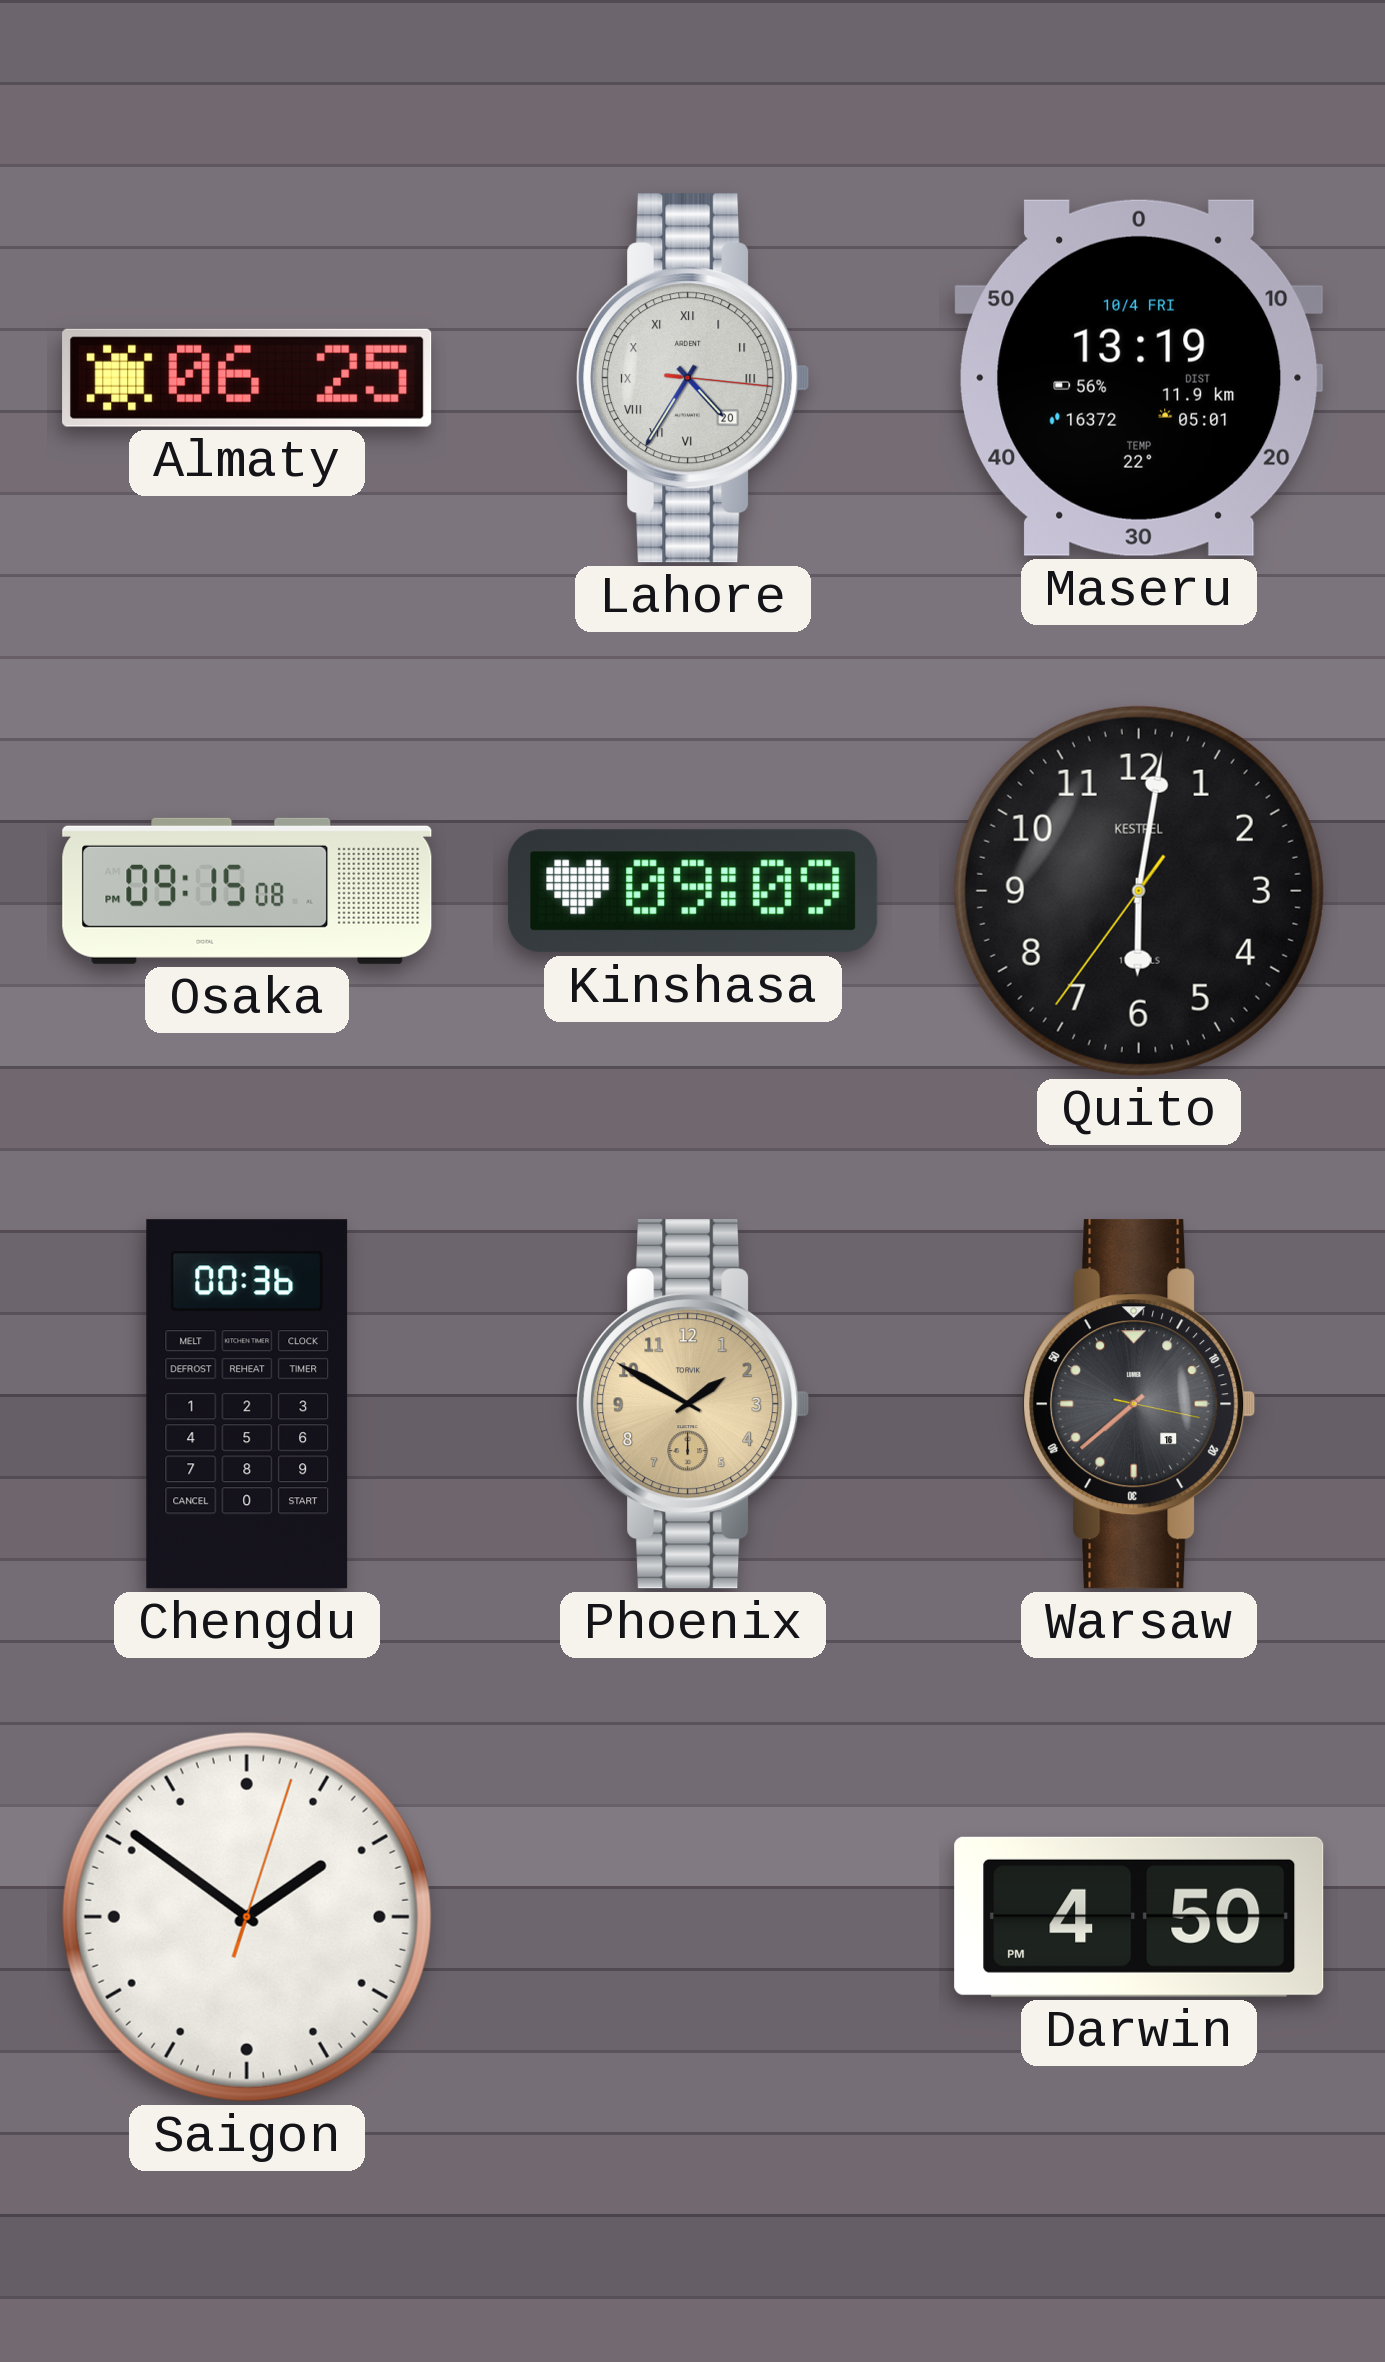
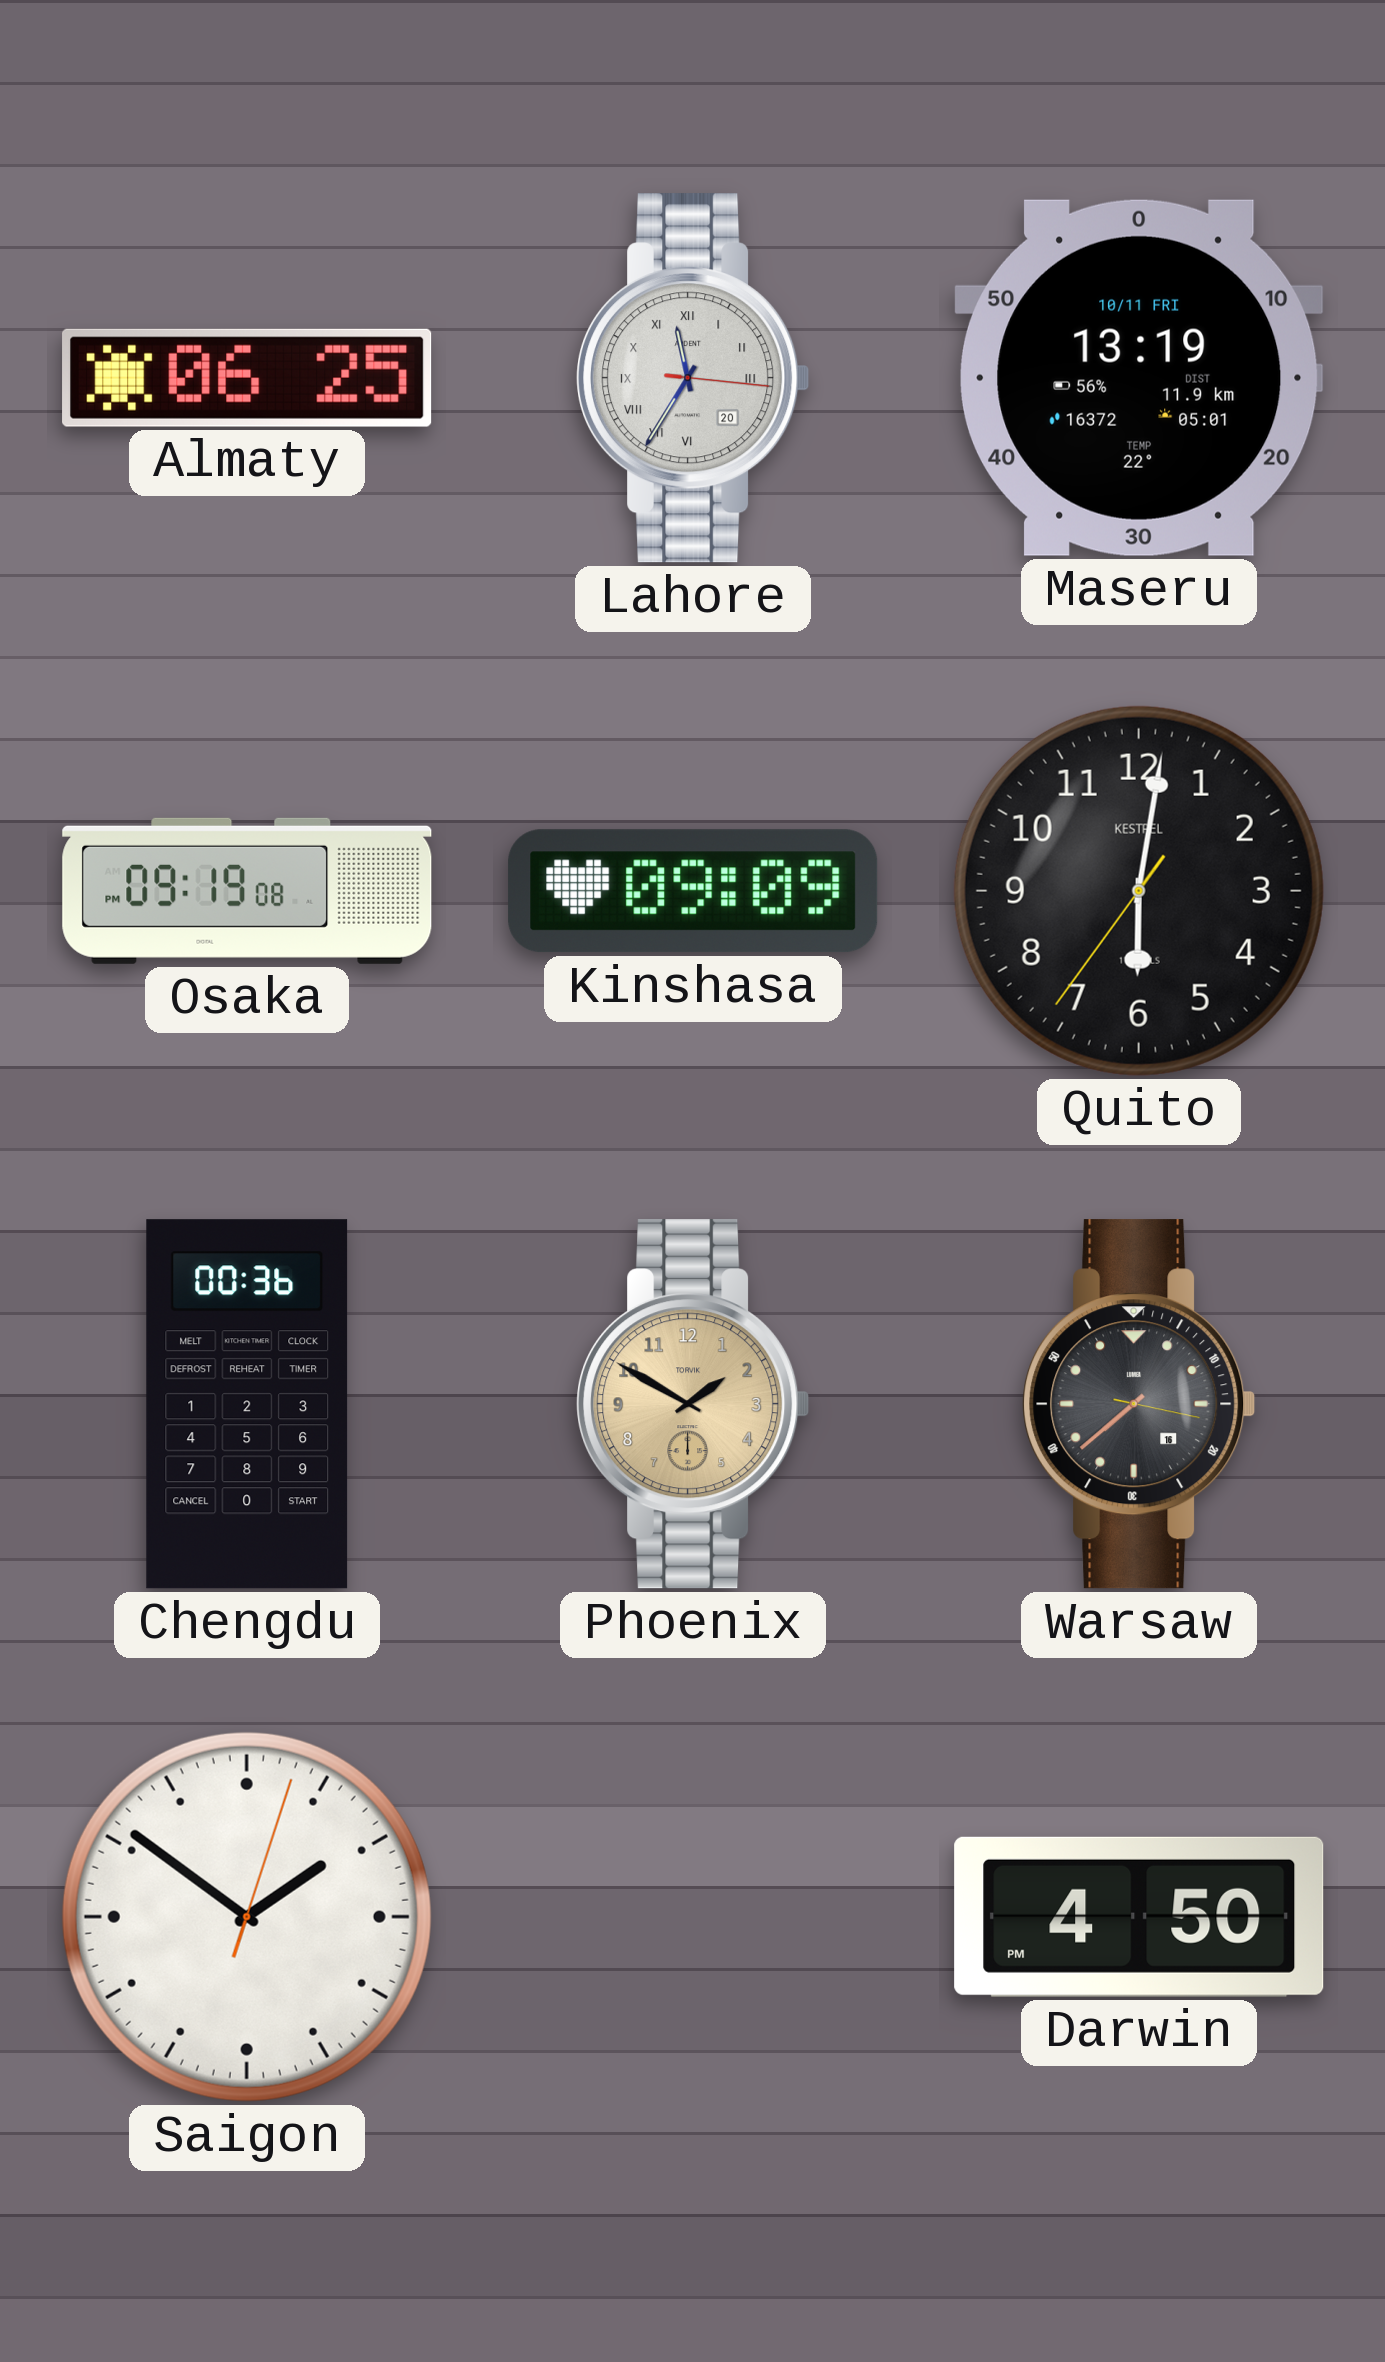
Lahore: 4:35 -> 11:35
Maseru date: 10/4 FRI -> 10/11 FRI
Osaka: 09:15 -> 09:19
